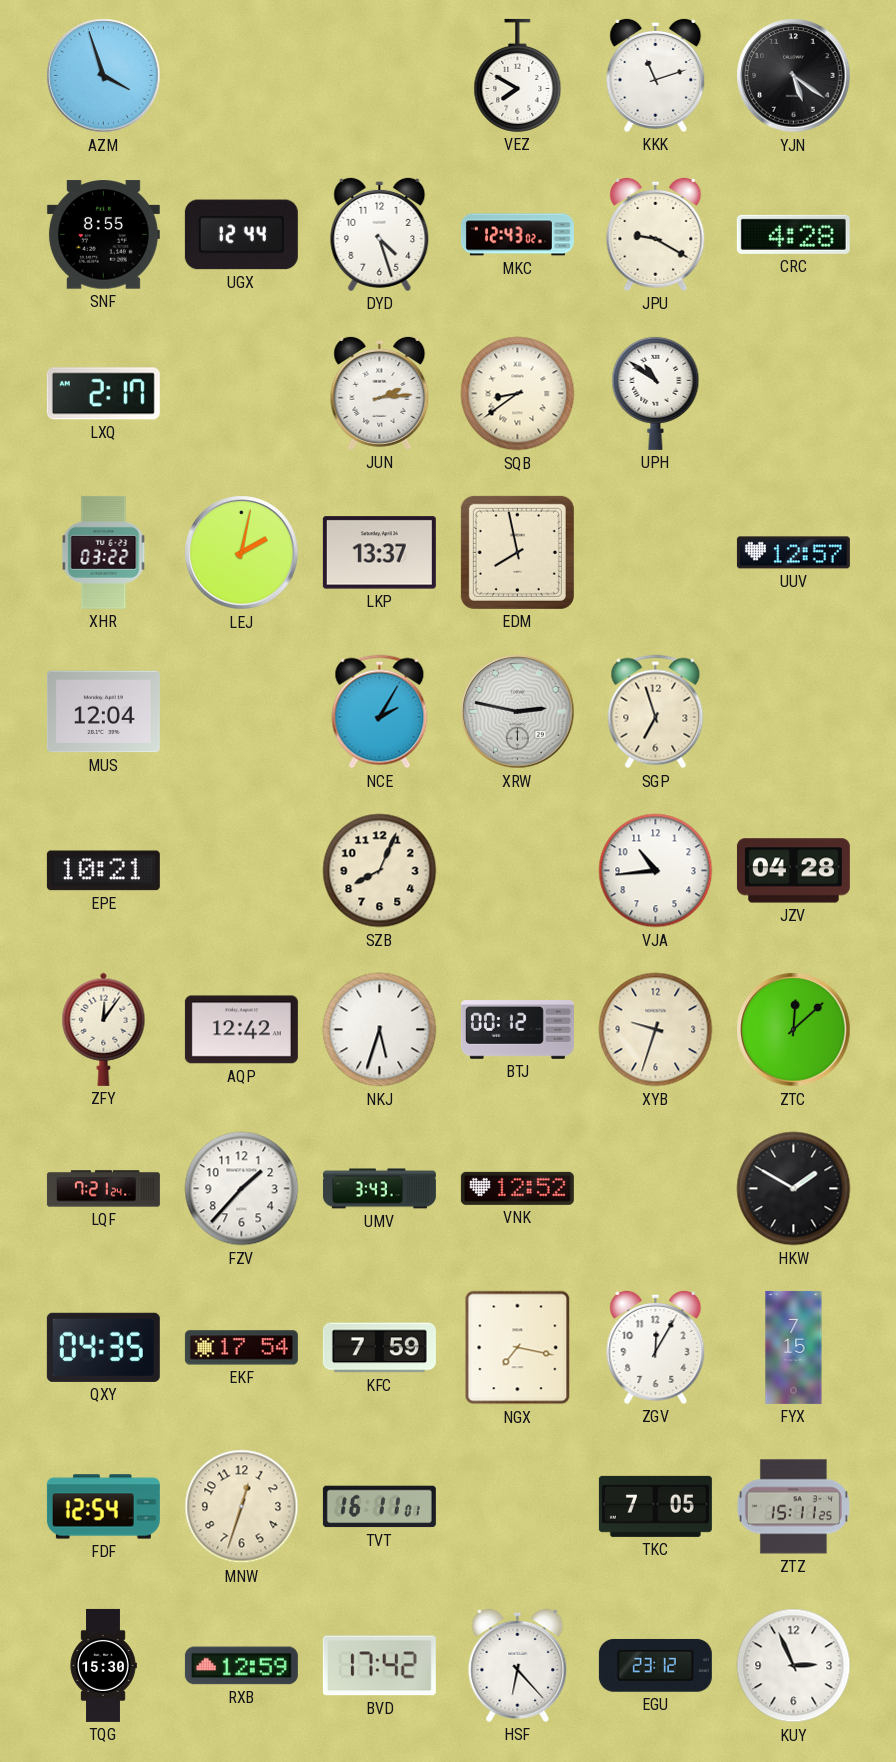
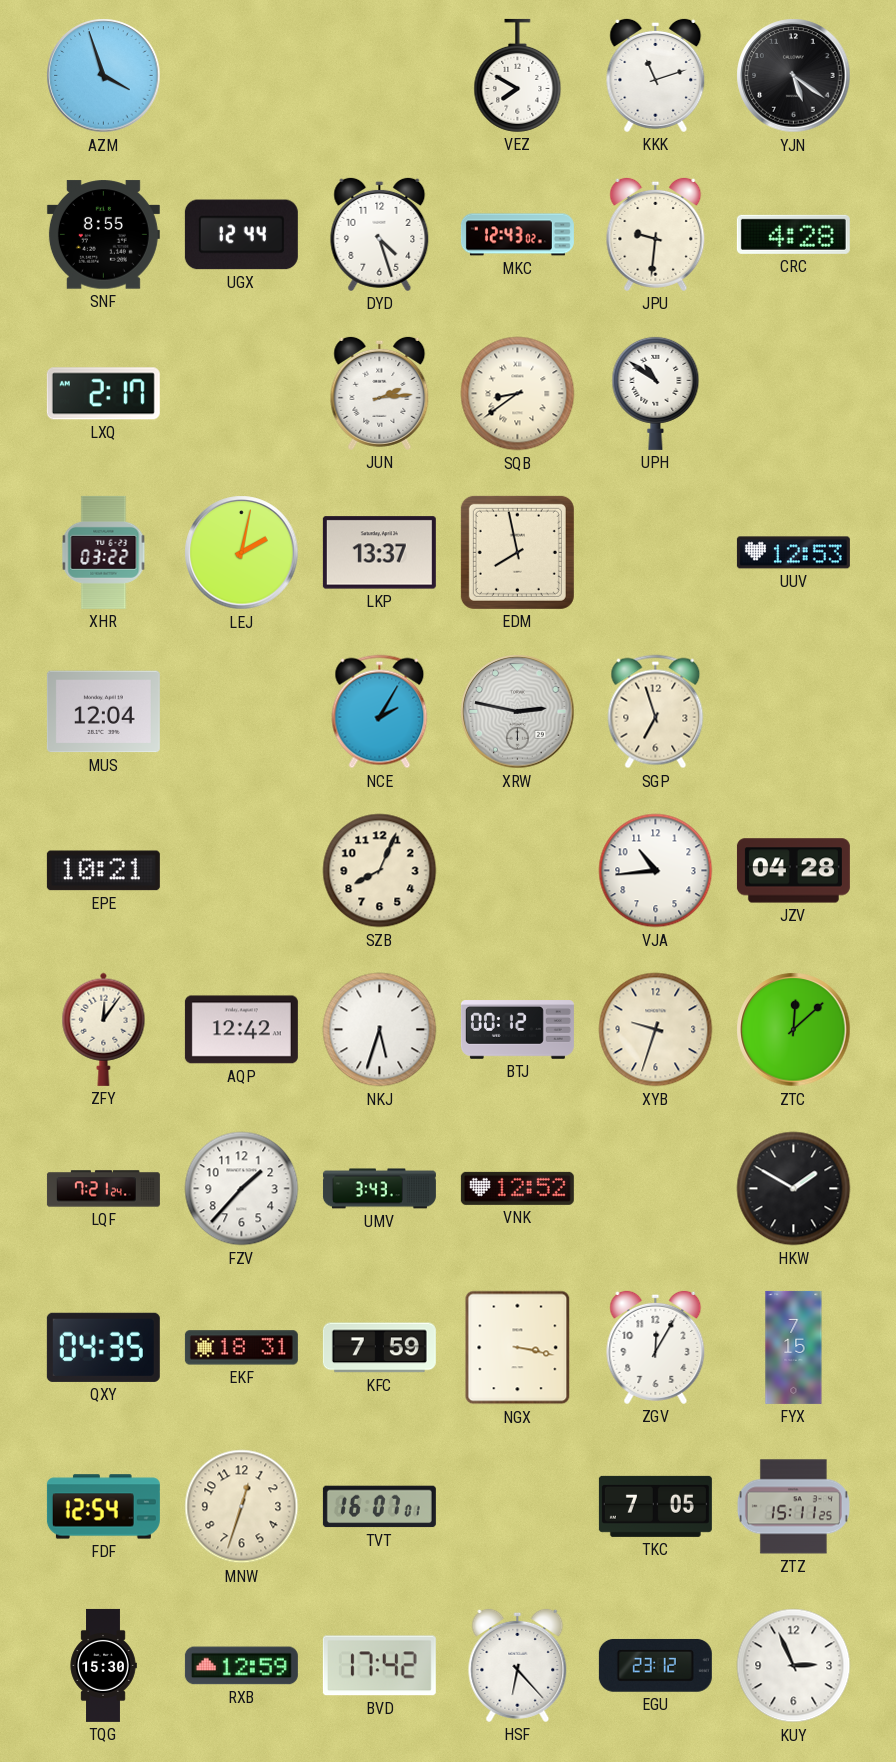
JPU: 9:20 -> 9:31
UUV: 12:57 -> 12:53
EKF: 17:54 -> 18:31
NGX: 7:17 -> 3:17
TVT: 16:11 -> 16:07
